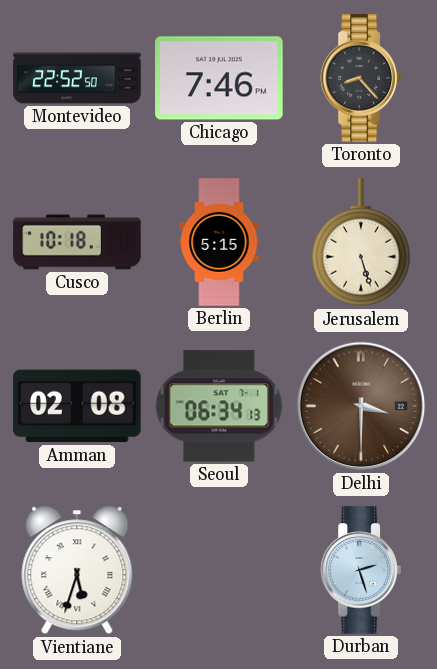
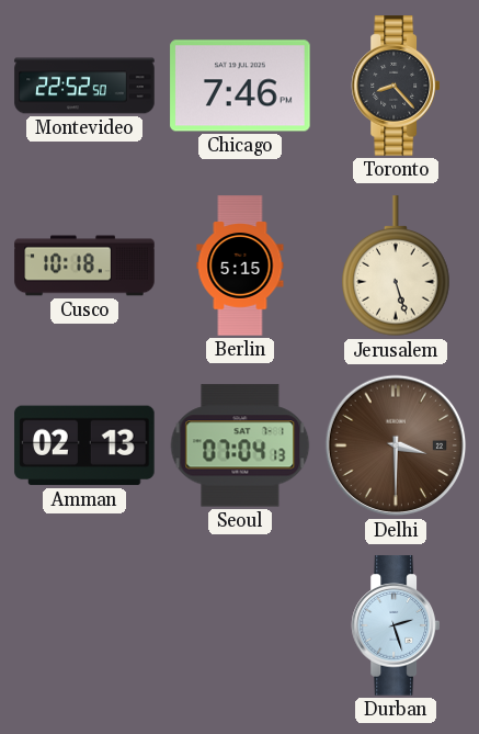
Amman: 02:08 -> 02:13
Seoul: 06:34 -> 07:04
Vientiane: 5:33 -> none
